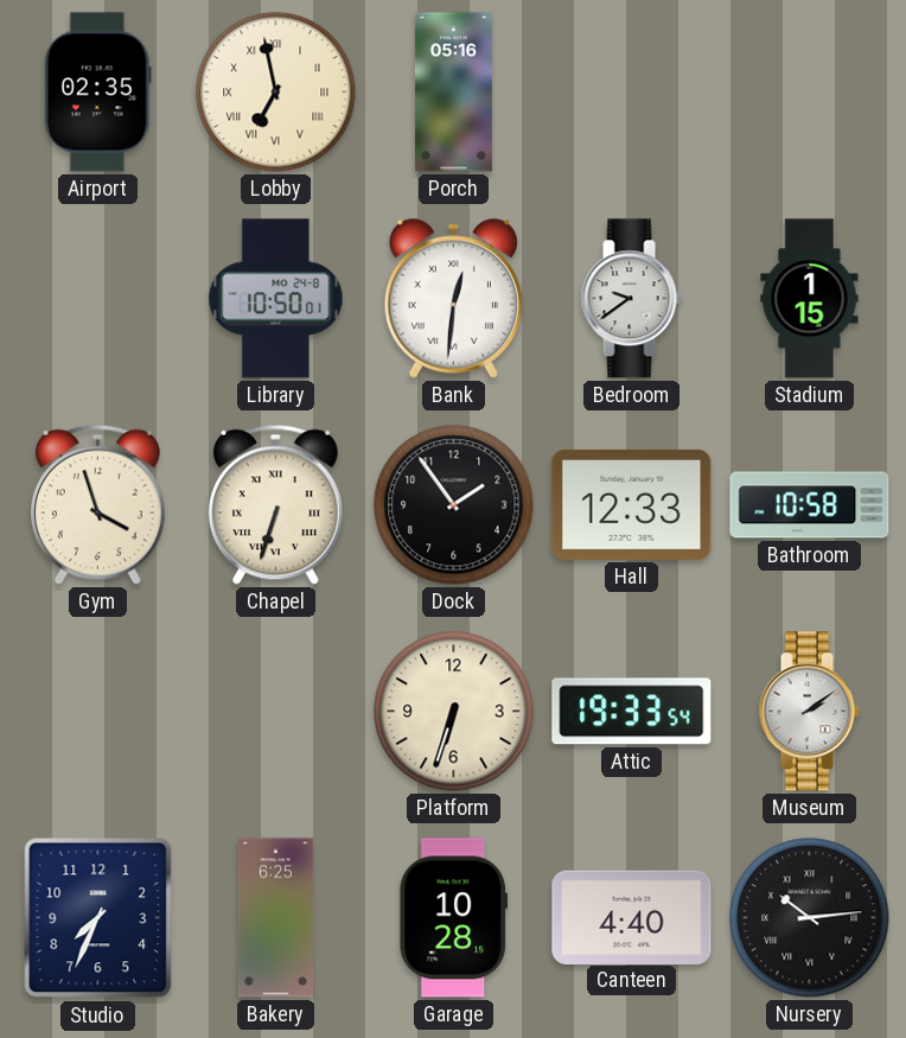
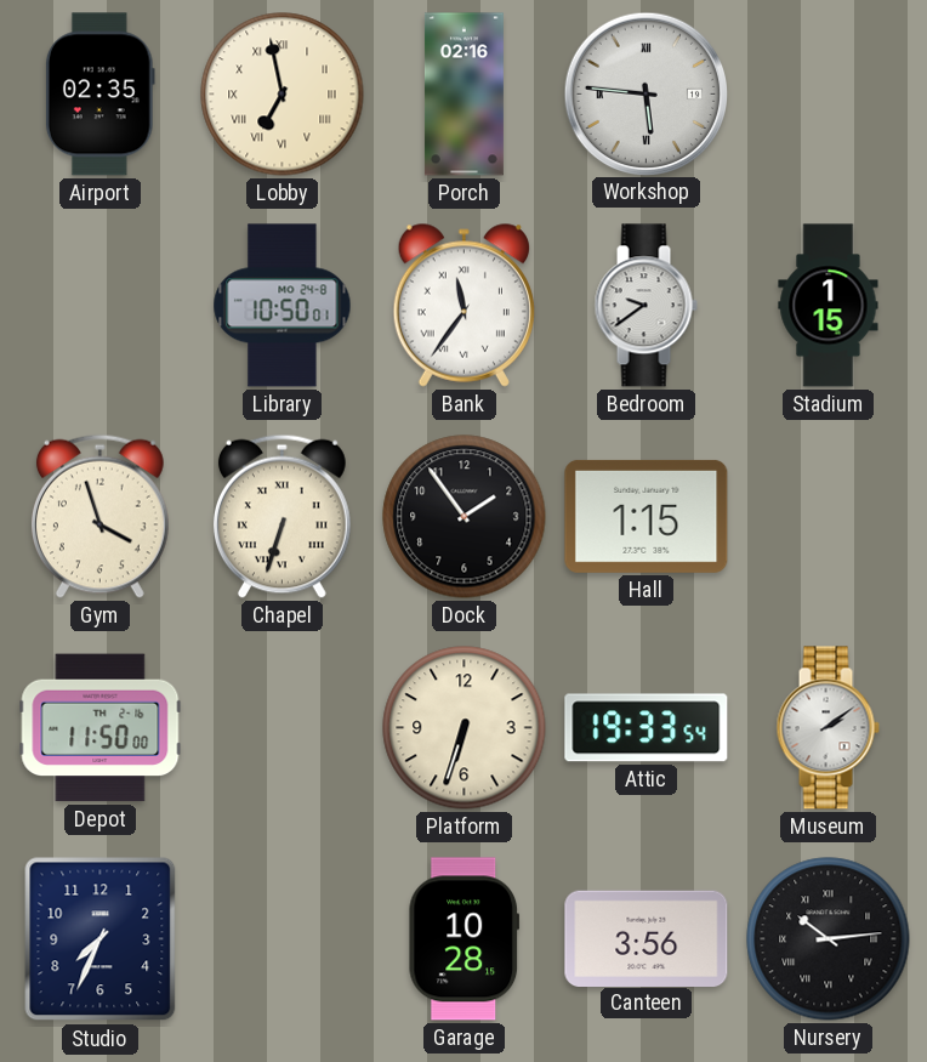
Porch: 05:16 -> 02:16
Workshop: none -> 5:46
Bank: 12:31 -> 11:36
Hall: 12:33 -> 1:15
Bathroom: 10:58 -> none
Depot: none -> 11:50
Bakery: 6:25 -> none
Canteen: 4:40 -> 3:56
